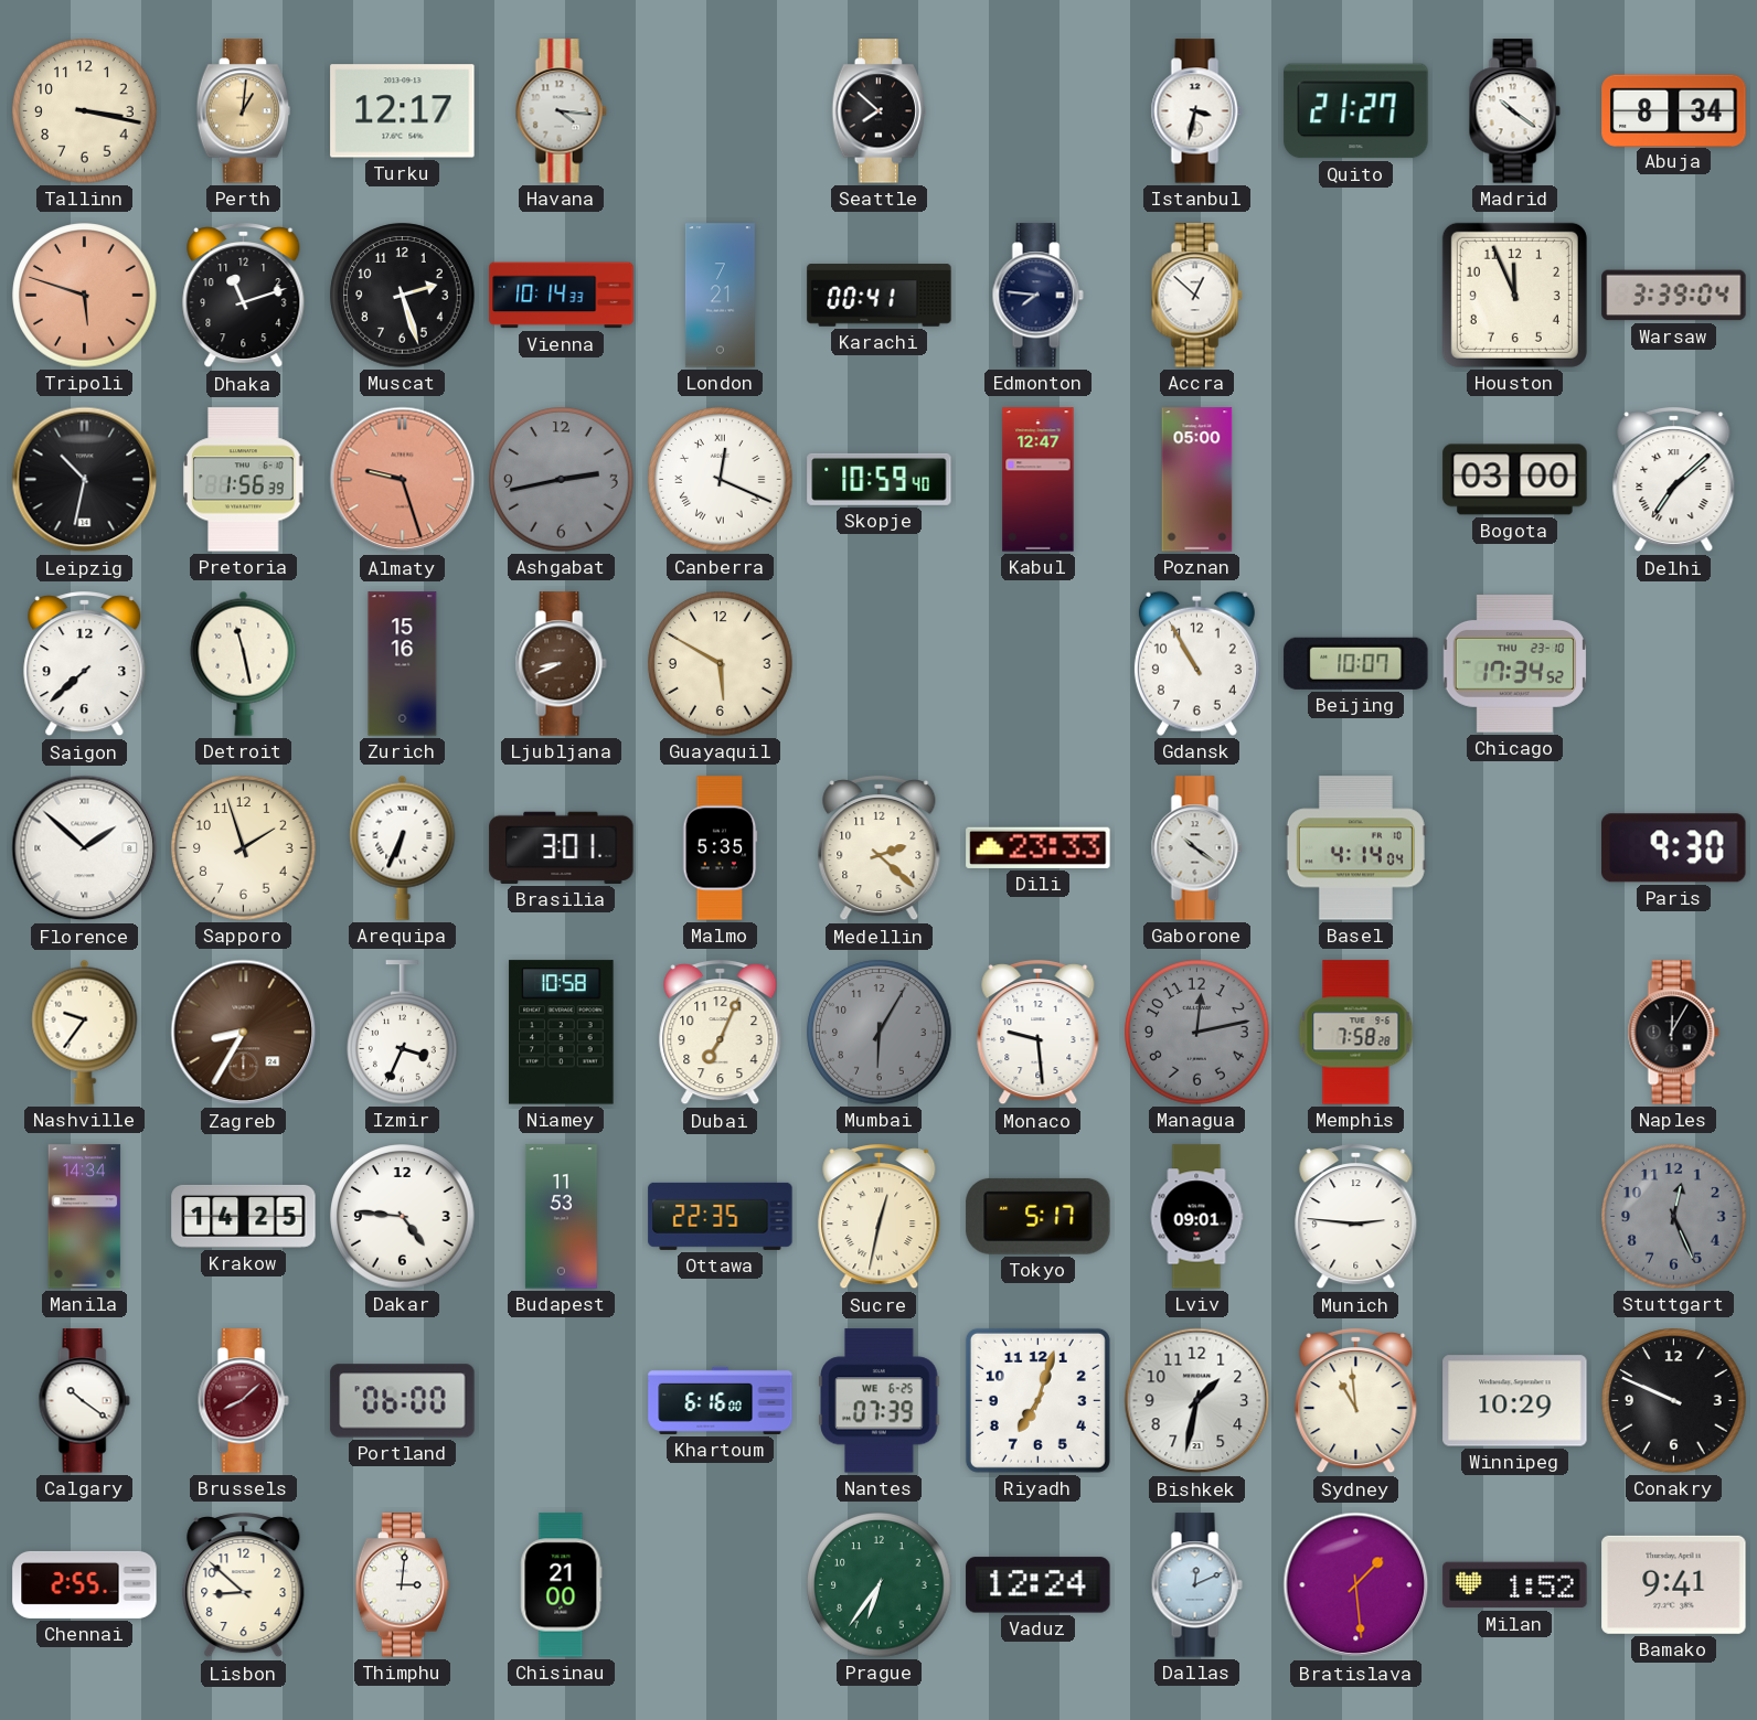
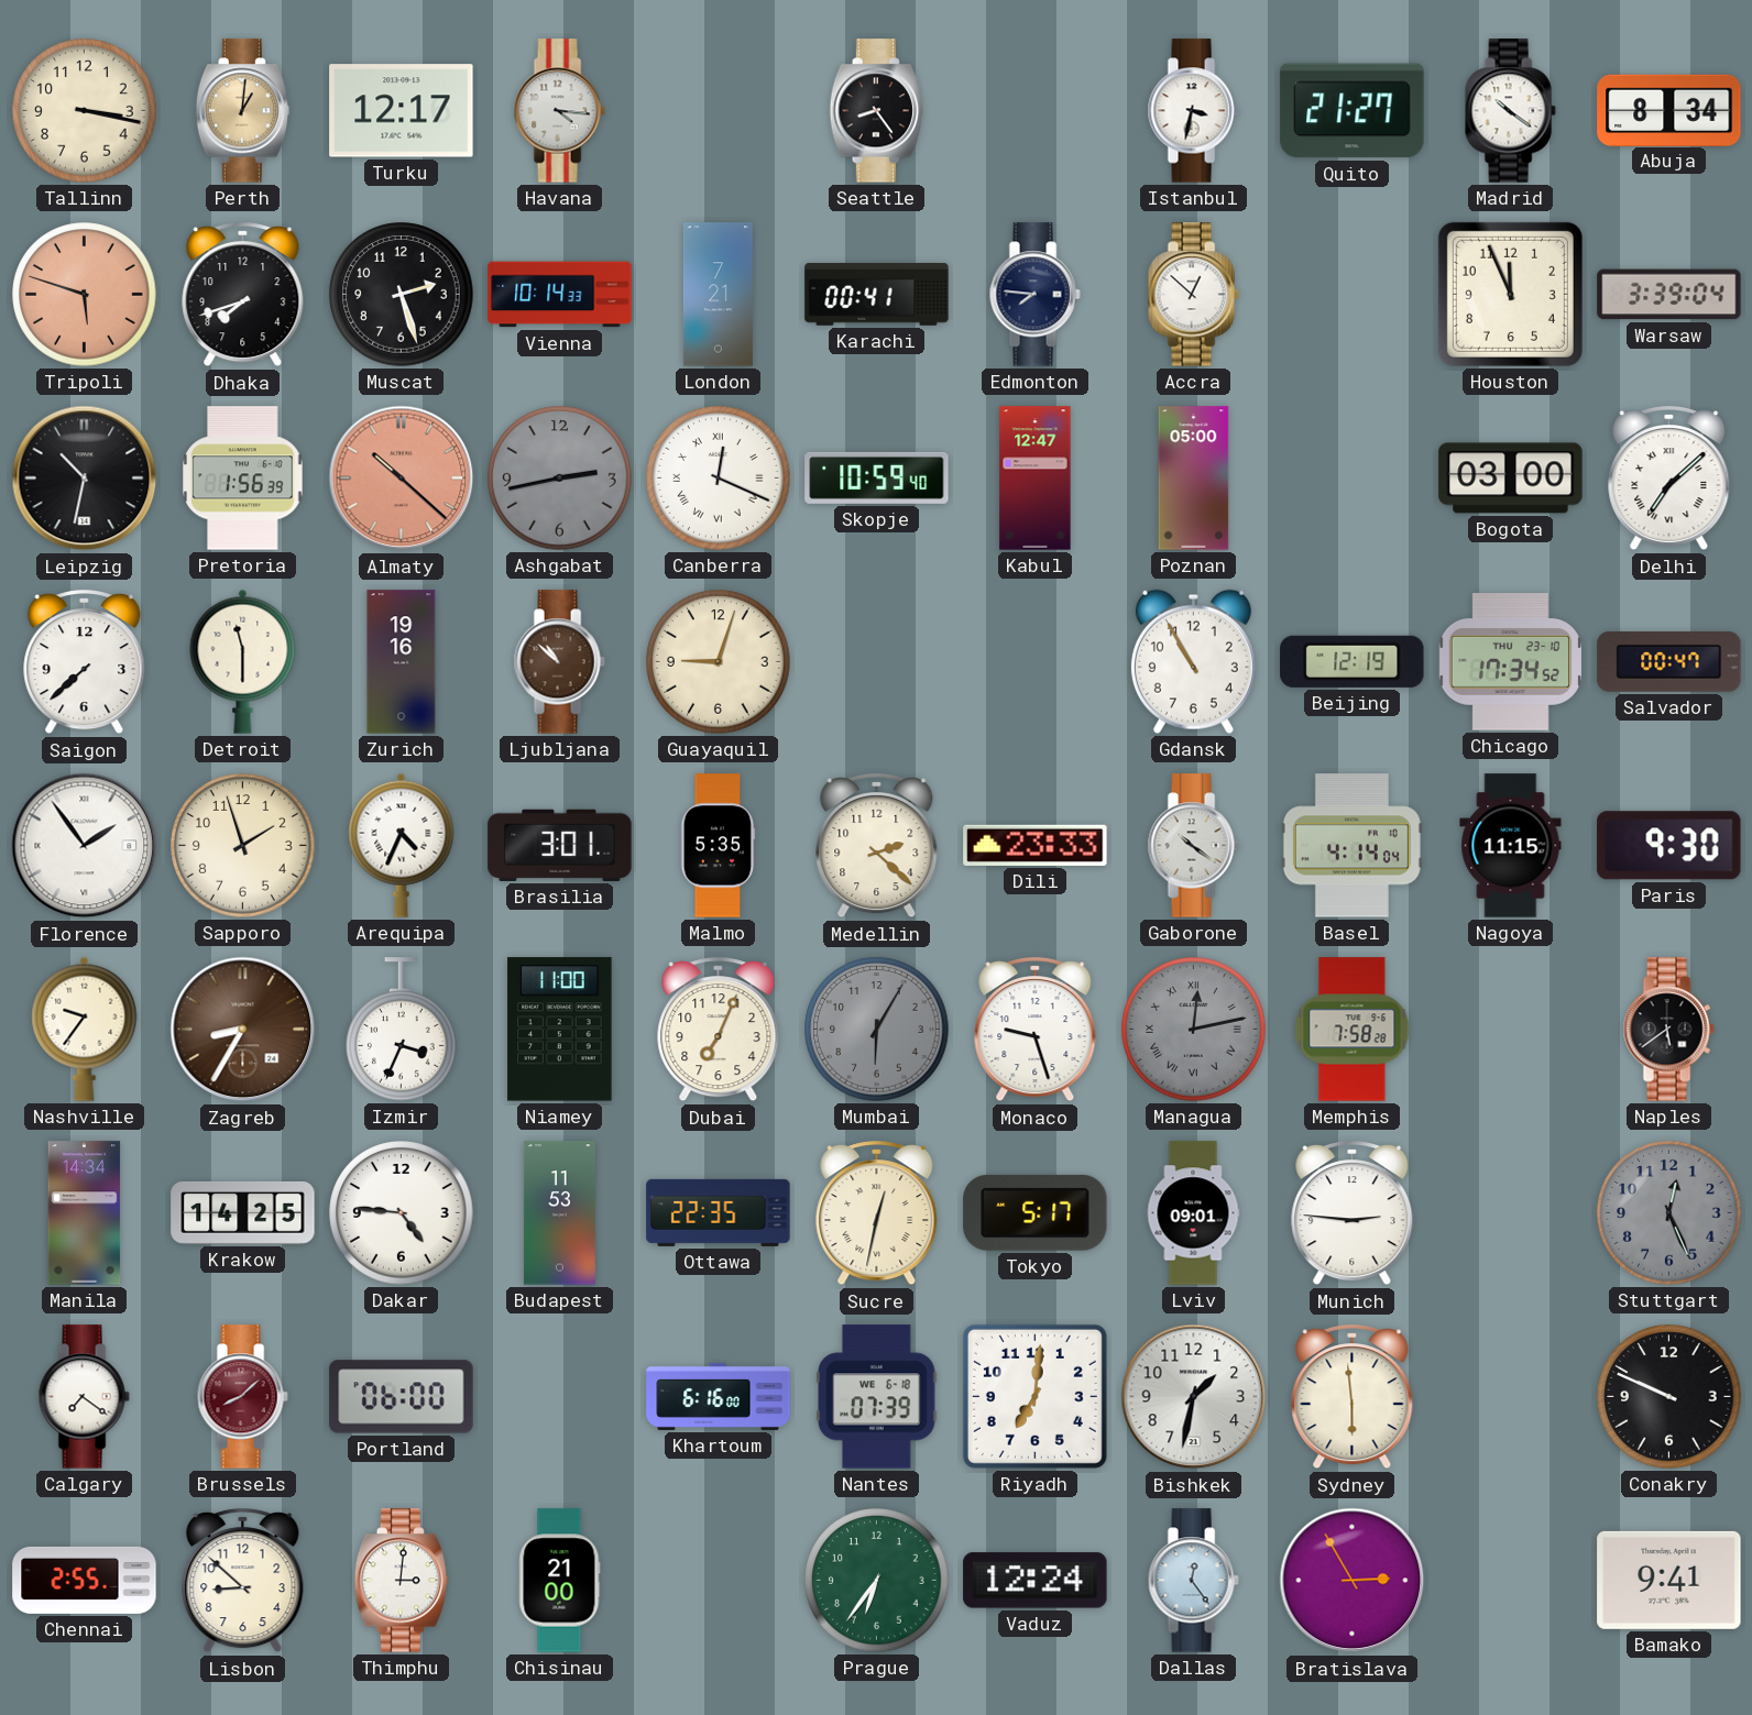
Seattle: 7:52 -> 8:24
Dhaka: 11:12 -> 7:42
Almaty: 9:27 -> 10:22
Detroit: 11:28 -> 11:30
Zurich: 15:16 -> 19:16
Ljubljana: 8:41 -> 10:52
Guayaquil: 5:50 -> 9:03
Beijing: 10:07 -> 12:19
Salvador: none -> 00:47
Florence: 1:52 -> 1:54
Arequipa: 6:34 -> 4:34
Nagoya: none -> 11:15
Niamey: 10:58 -> 11:00
Monaco: 9:29 -> 9:27
Managua numerals: Arabic -> Roman
Naples: 12:05 -> 5:39
Calgary: 10:21 -> 7:21
Nantes date: WE 6-25 -> WE 6-18
Riyadh: 7:03 -> 7:01
Sydney: 10:59 -> 5:59
Winnipeg: 10:29 -> none
Dallas: 12:11 -> 12:24
Bratislava: 1:29 -> 2:55
Milan: 1:52 -> none
